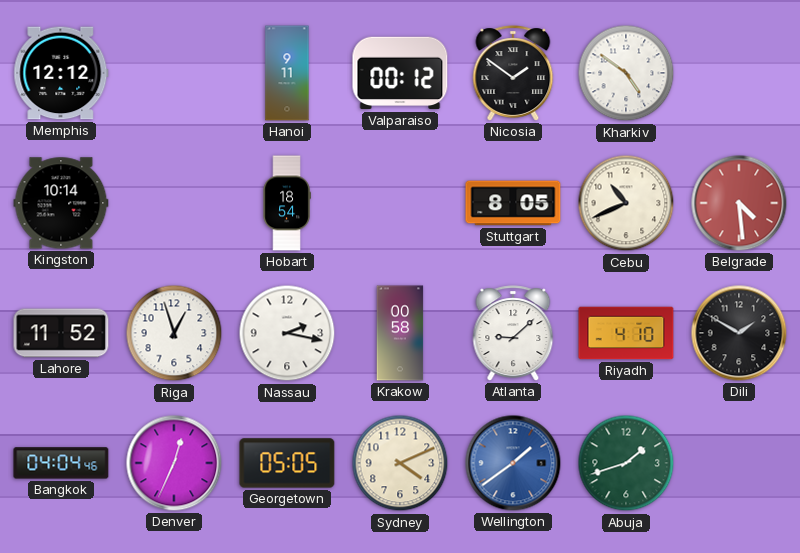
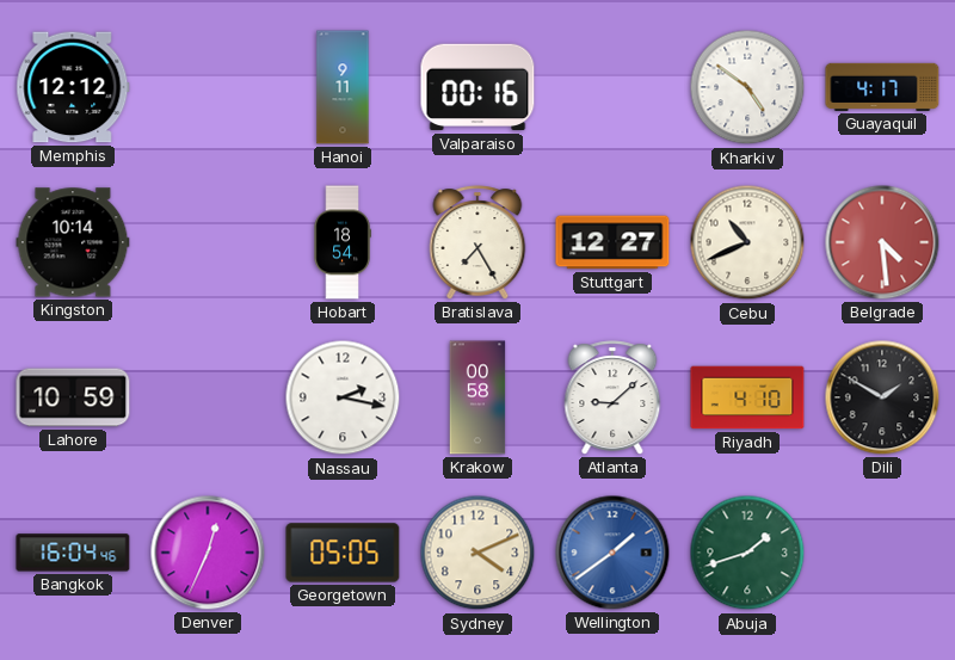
Valparaiso: 00:12 -> 00:16
Nicosia: 1:51 -> none
Guayaquil: none -> 4:17
Bratislava: none -> 7:25
Stuttgart: 8:05 -> 12:27
Lahore: 11:52 -> 10:59
Riga: 12:57 -> none
Bangkok: 04:04 -> 16:04
